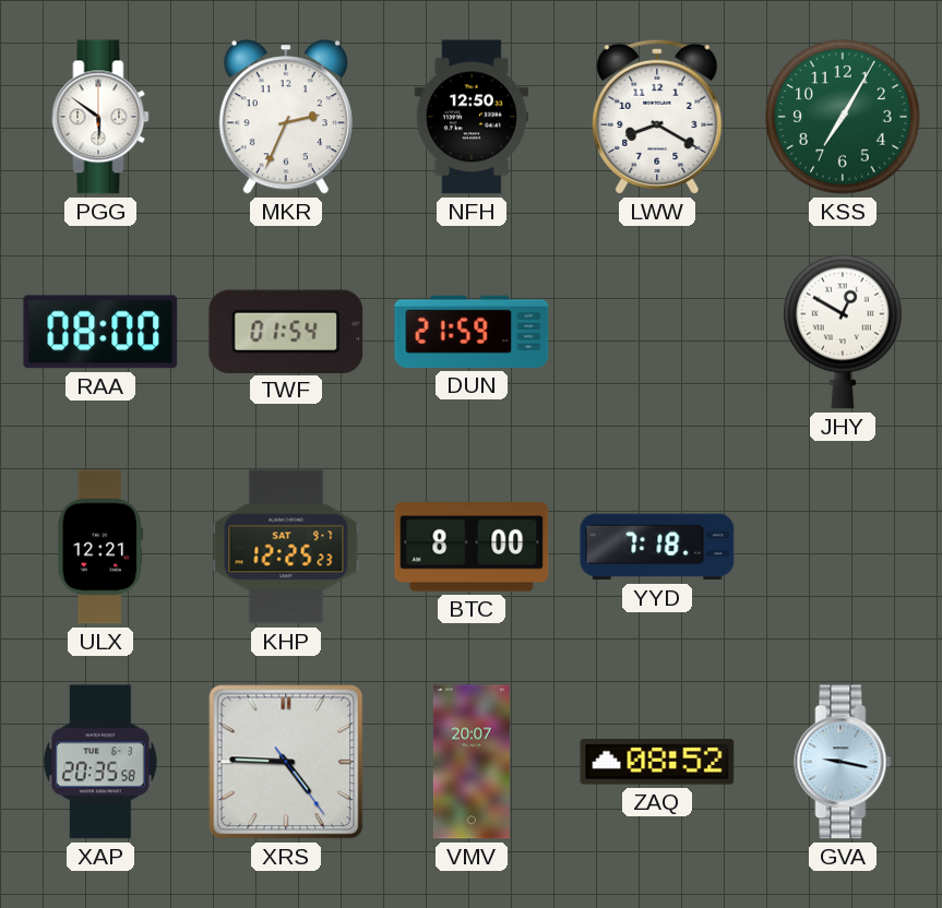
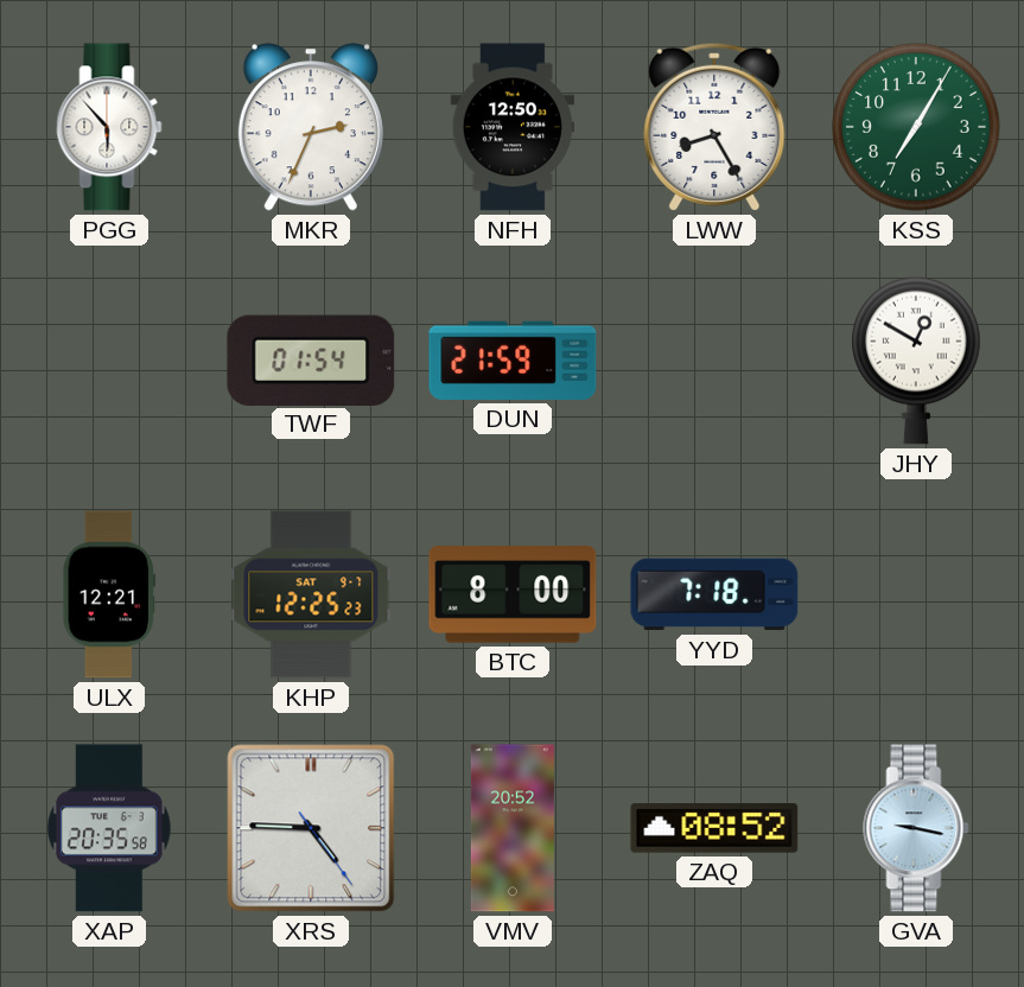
PGG: 5:51 -> 5:53
LWW: 8:20 -> 8:25
RAA: 08:00 -> none
VMV: 20:07 -> 20:52
